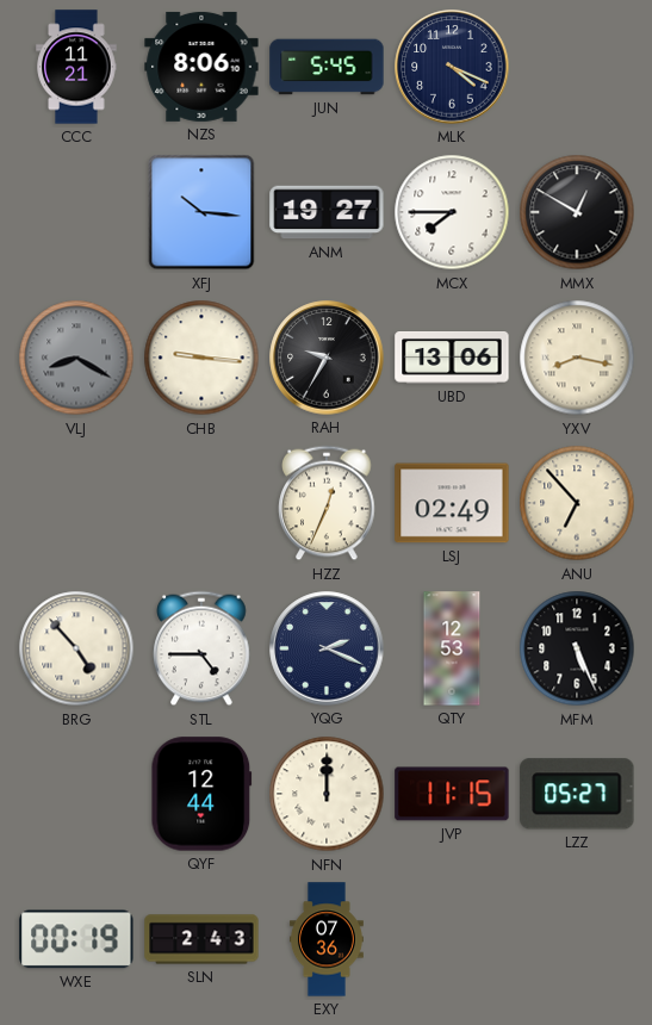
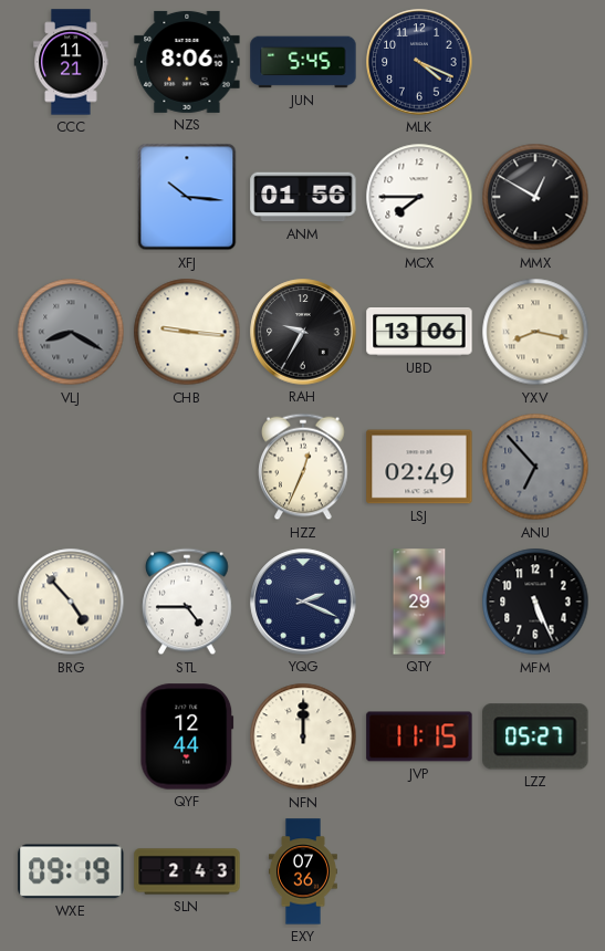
ANM: 19:27 -> 01:56
ANU dial: cream -> grey
QTY: 12:53 -> 1:29
WXE: 00:19 -> 09:19
